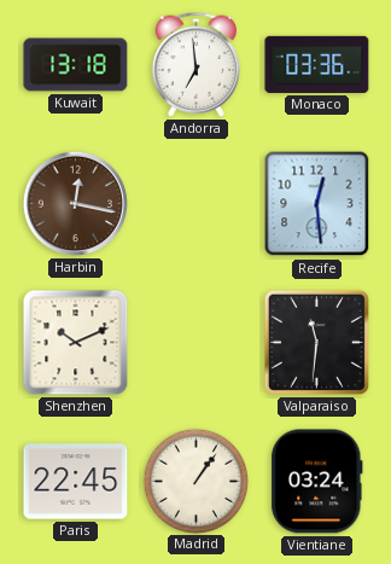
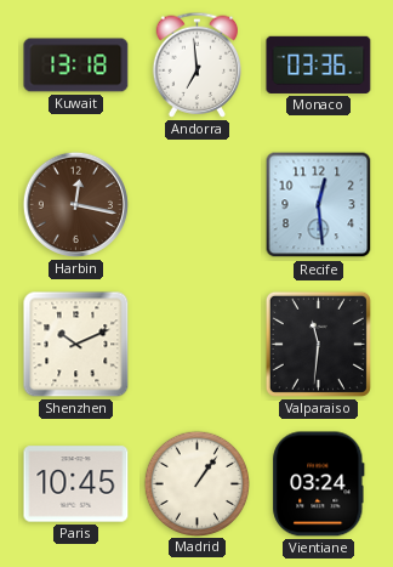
Paris: 22:45 -> 10:45
